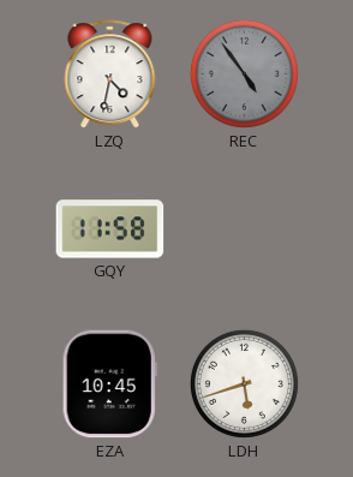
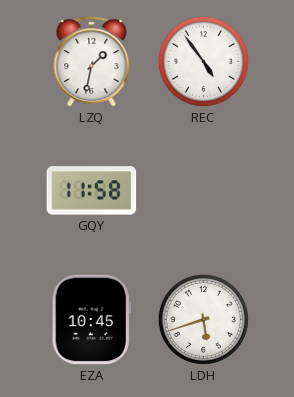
LZQ: 4:32 -> 1:32
REC dial: grey -> white
